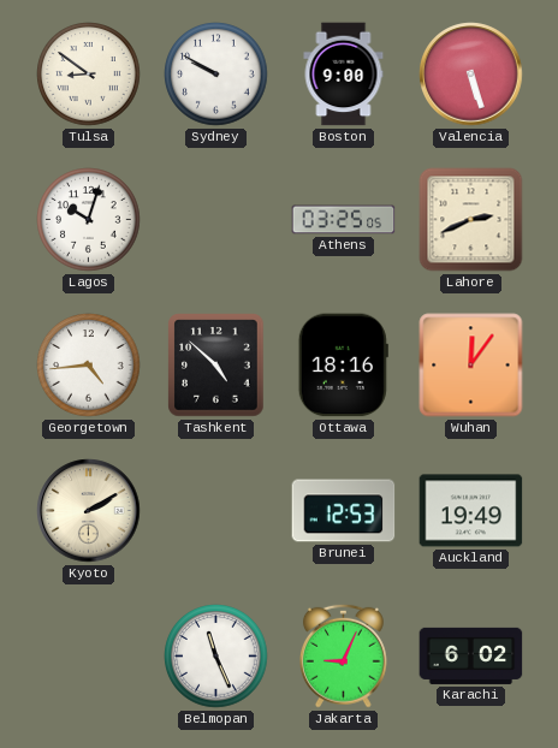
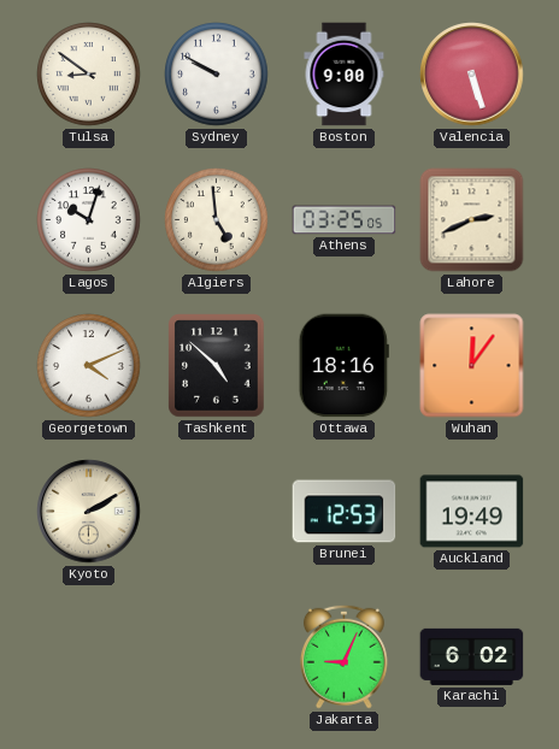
Algiers: none -> 4:59
Georgetown: 4:44 -> 4:11
Belmopan: 11:26 -> none
